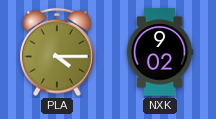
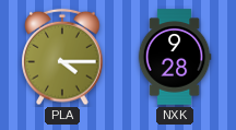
NXK: 9:02 -> 9:28
